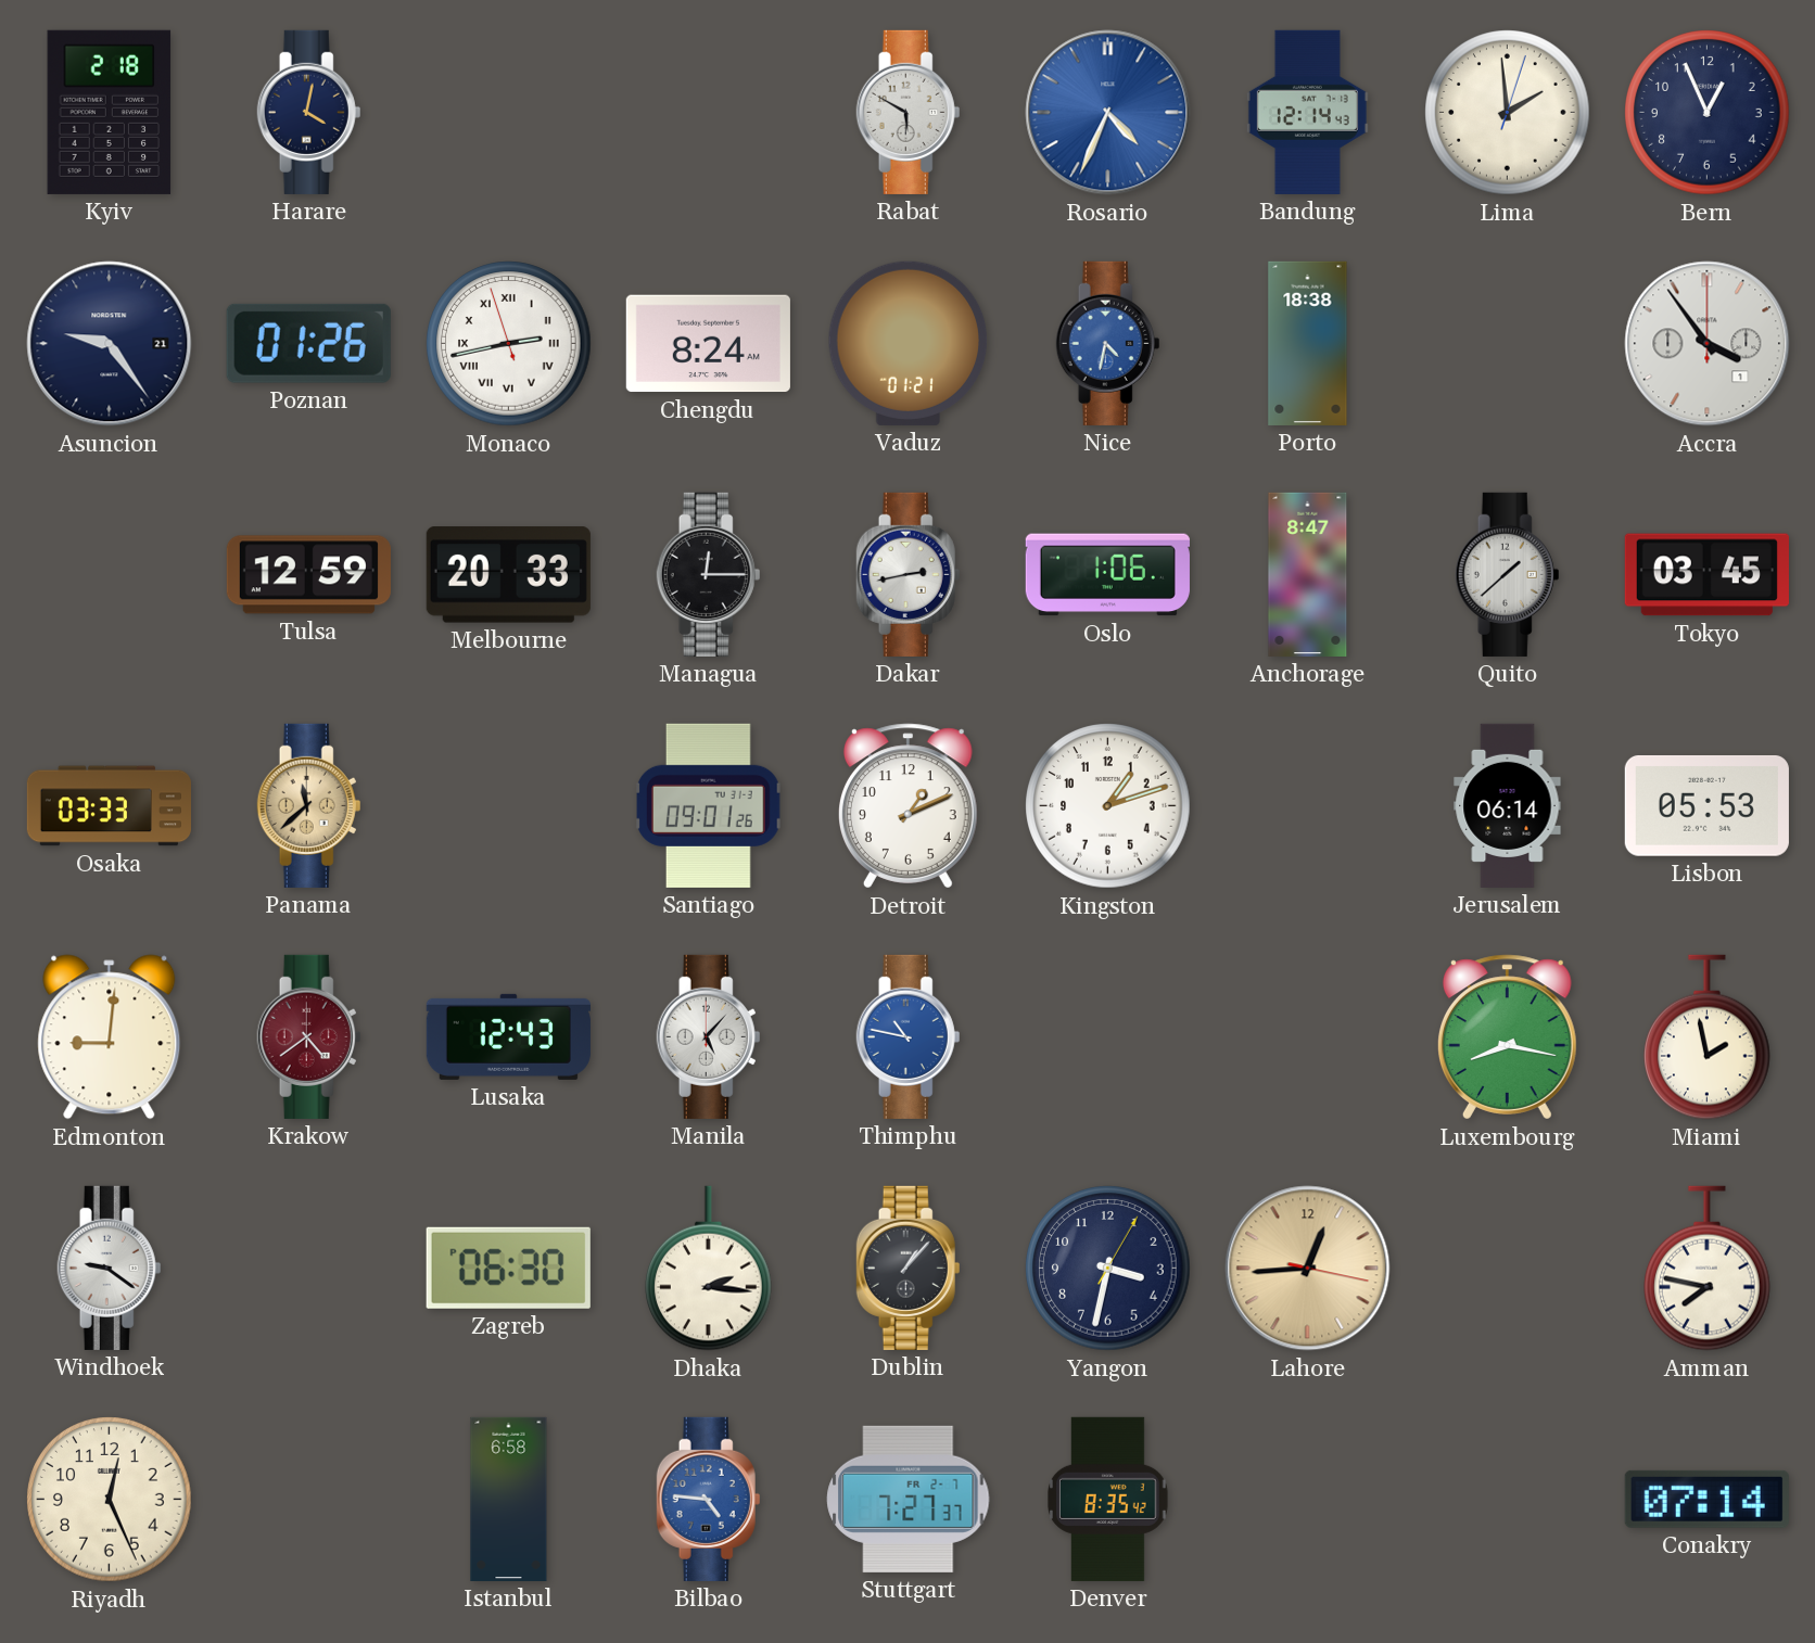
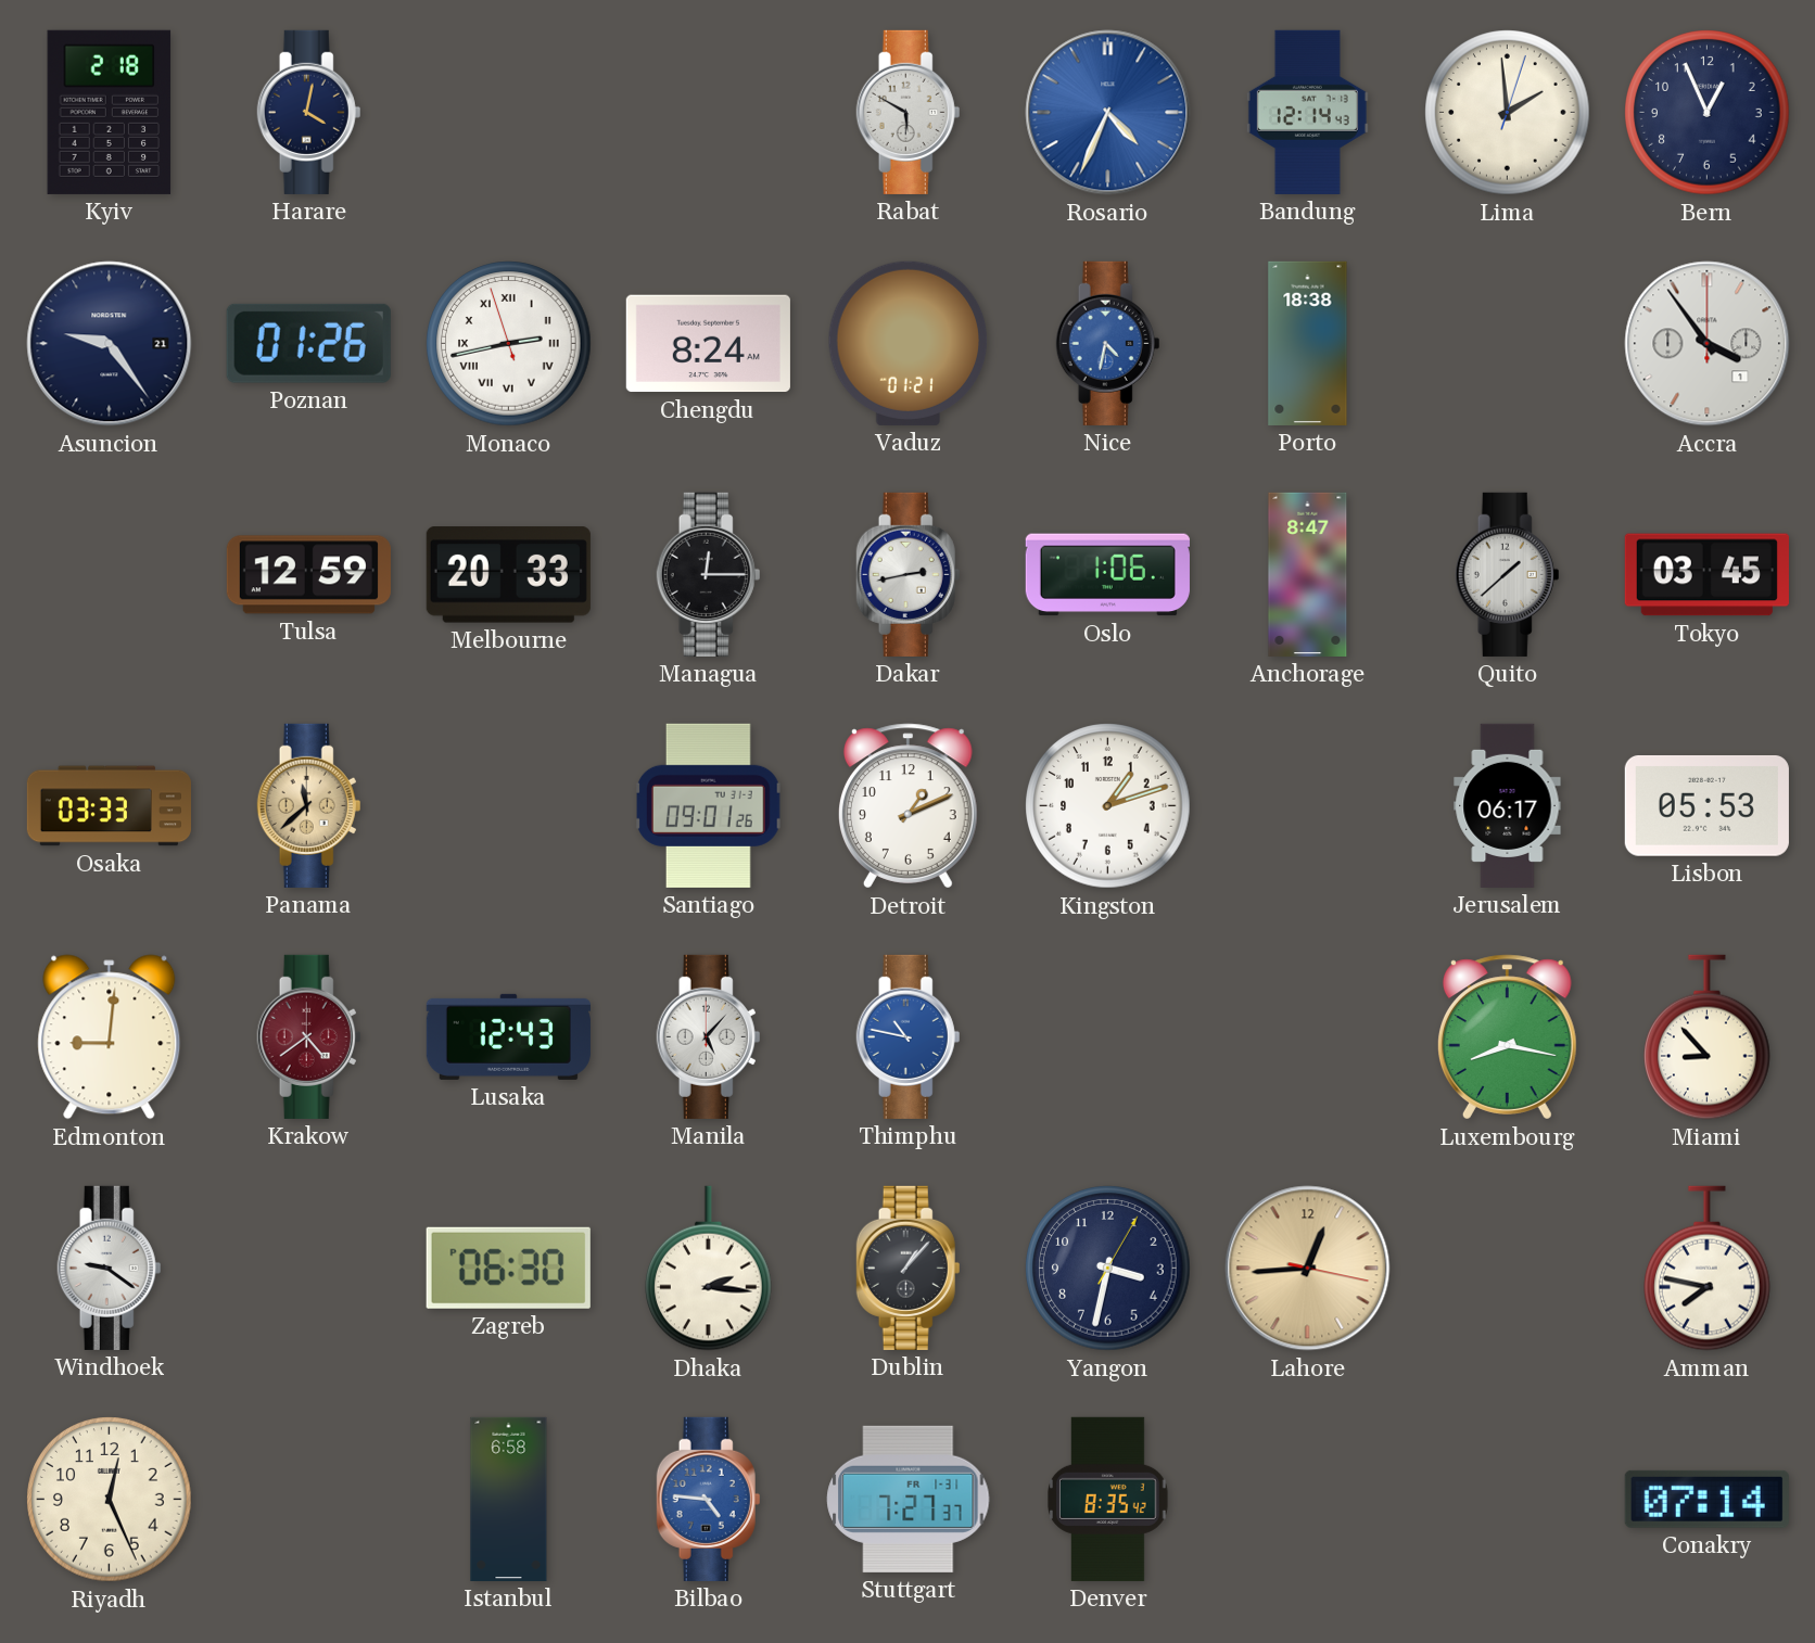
Jerusalem: 06:14 -> 06:17
Miami: 1:58 -> 8:53
Stuttgart date: FR 2-7 -> FR 1-31
